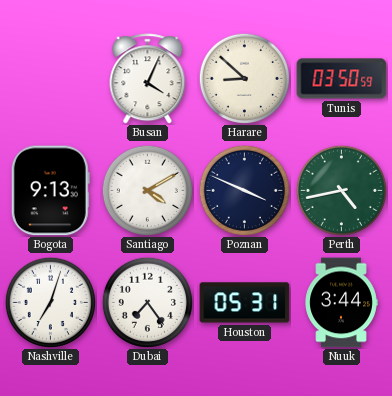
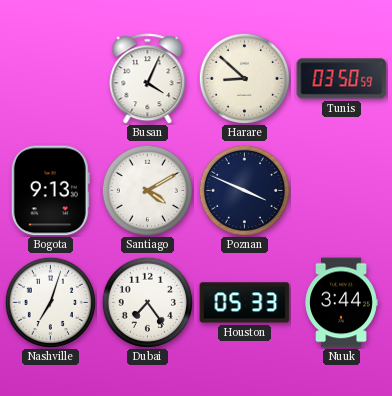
Perth: 4:43 -> none
Houston: 05:31 -> 05:33
